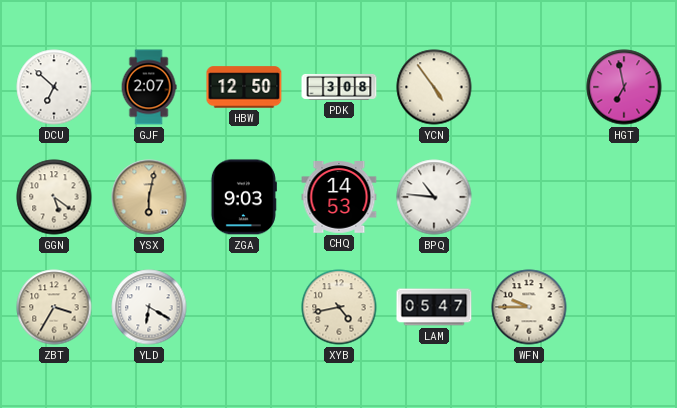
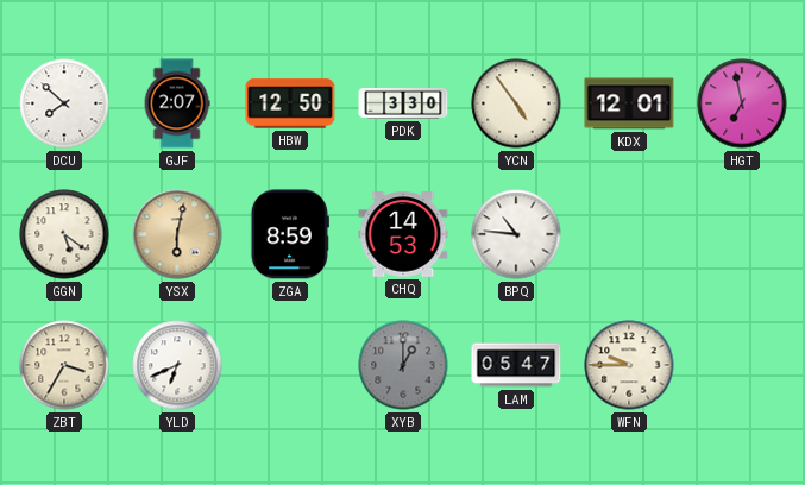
DCU: 6:52 -> 7:52
PDK: 3:08 -> 3:30
KDX: none -> 12:01
ZGA: 9:03 -> 8:59
YLD: 6:20 -> 6:41
XYB: 4:43 -> 1:00
XYB dial: cream -> grey
